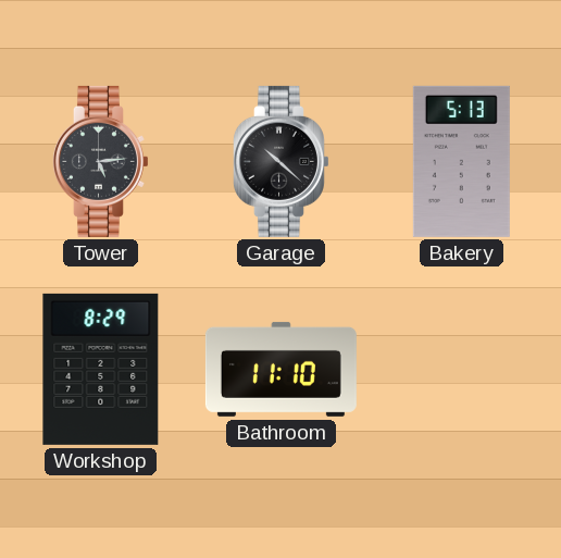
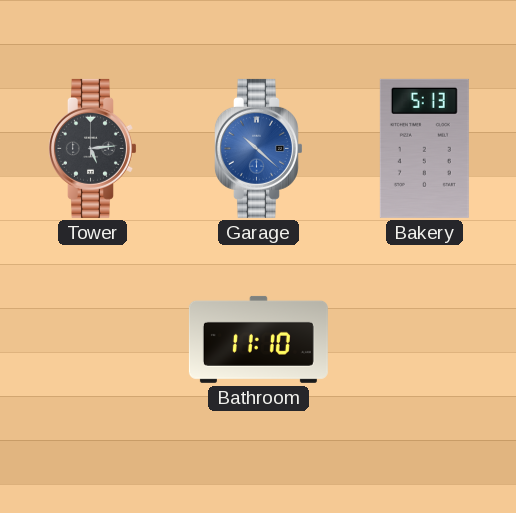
Garage dial: black -> blue
Workshop: 8:29 -> none
